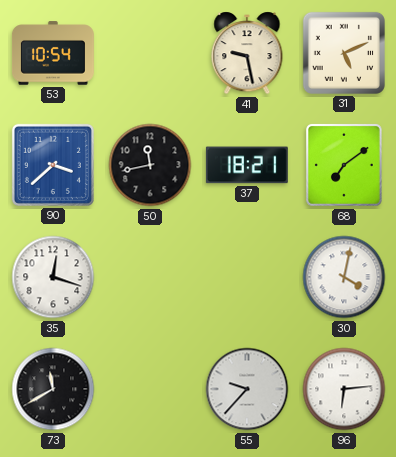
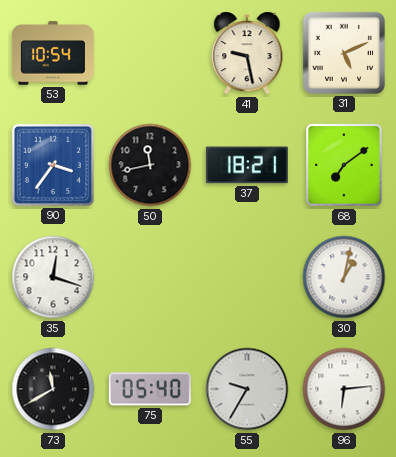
90: 3:38 -> 3:36
30: 4:02 -> 1:02
75: none -> 05:40
55: 9:37 -> 9:35
